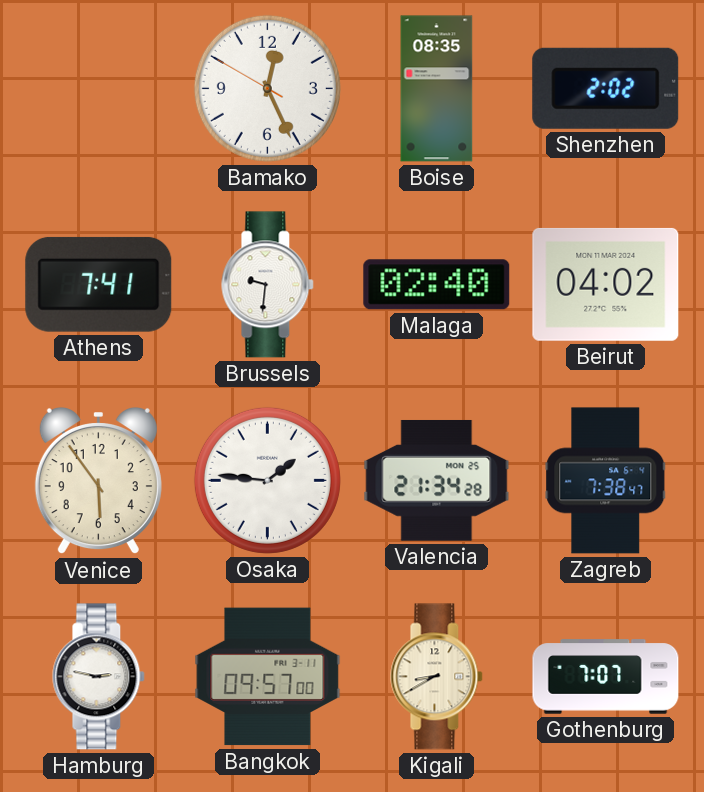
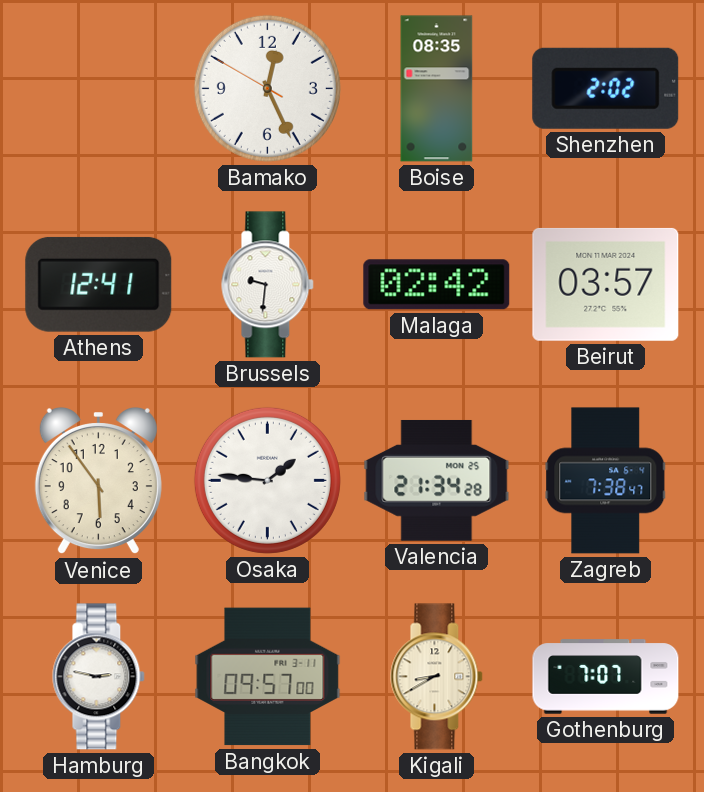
Athens: 7:41 -> 12:41
Malaga: 02:40 -> 02:42
Beirut: 04:02 -> 03:57
